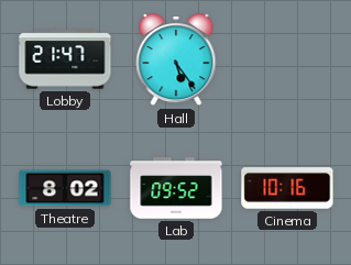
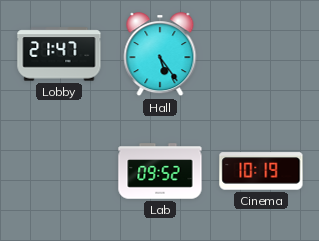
Theatre: 8:02 -> none
Cinema: 10:16 -> 10:19
